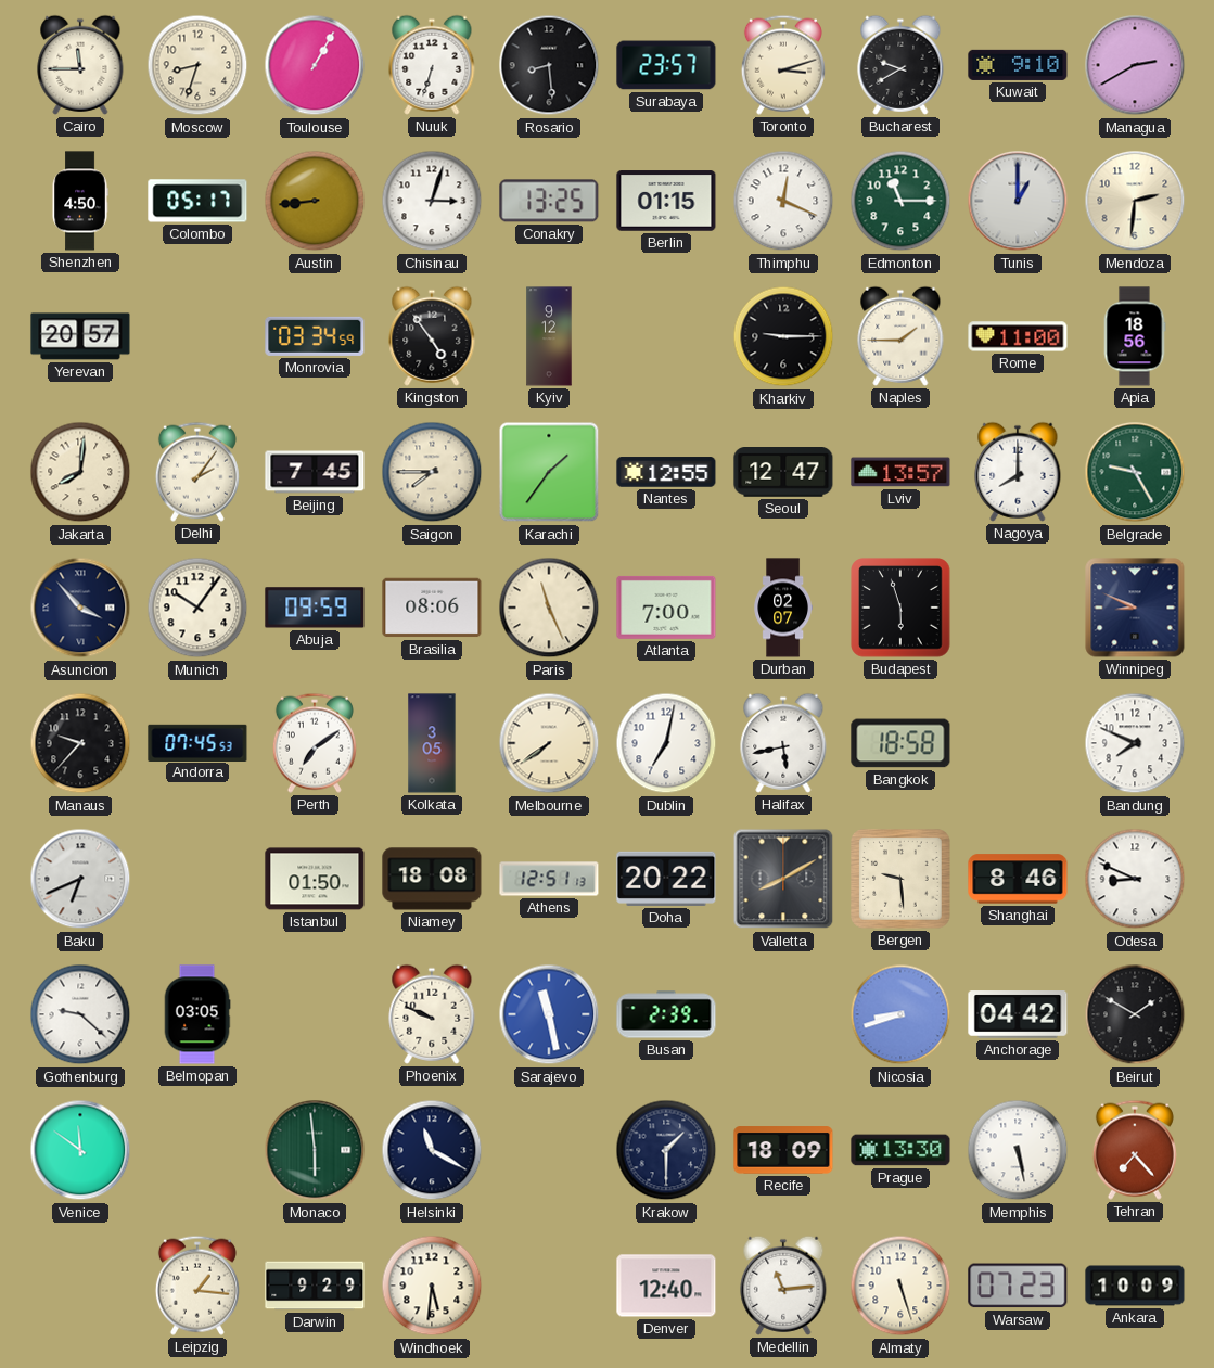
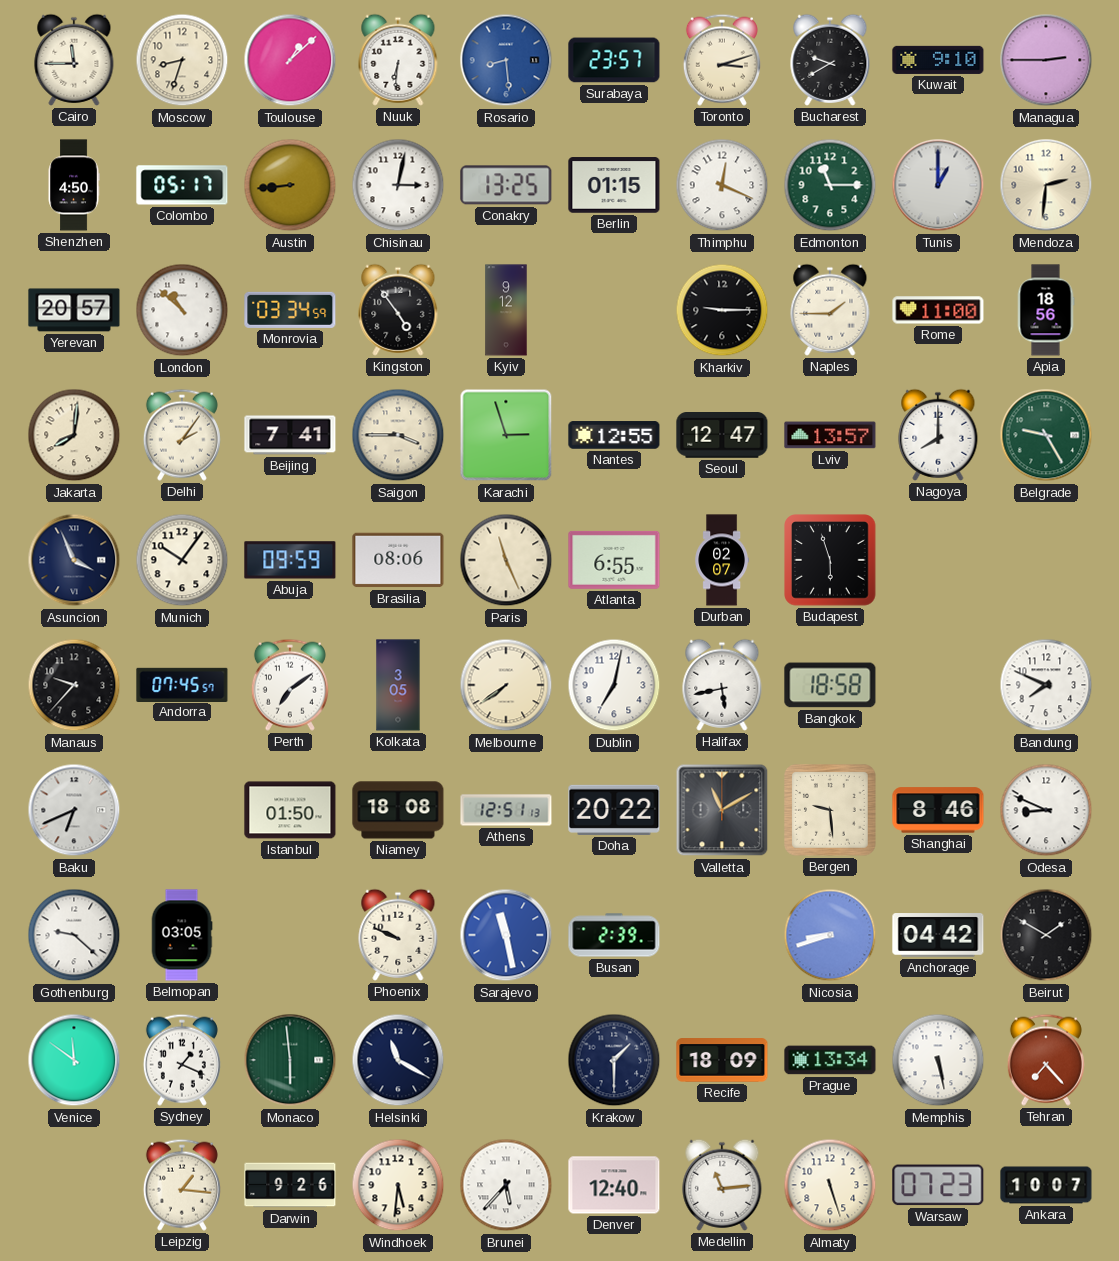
Toulouse: 1:05 -> 1:08
Nuuk: 6:33 -> 6:31
Rosario dial: black -> blue
Managua: 2:40 -> 2:45
Chisinau: 3:03 -> 3:02
London: none -> 10:52
Beijing: 7:45 -> 7:41
Saigon: 7:45 -> 3:45
Karachi: 1:36 -> 2:57
Asuncion: 3:53 -> 3:56
Atlanta: 7:00 -> 6:55
Winnipeg: 8:49 -> none
Andorra: 07:45:53 -> 07:45:57
Valletta: 8:10 -> 11:10
Sydney: none -> 1:19
Prague: 13:30 -> 13:34
Darwin: 9:29 -> 9:26
Brunei: none -> 5:37
Ankara: 10:09 -> 10:07
